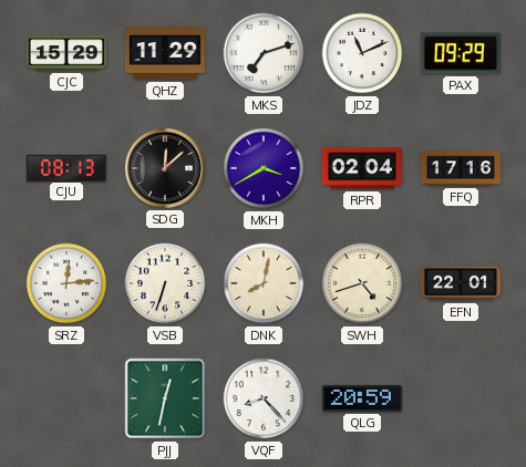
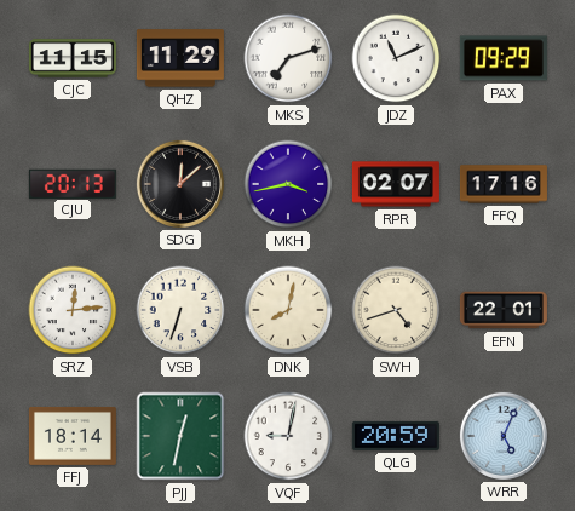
CJC: 15:29 -> 11:15
CJU: 08:13 -> 20:13
MKH: 3:40 -> 3:43
RPR: 02:04 -> 02:07
FFJ: none -> 18:14
VQF: 8:23 -> 9:02
WRR: none -> 5:04
